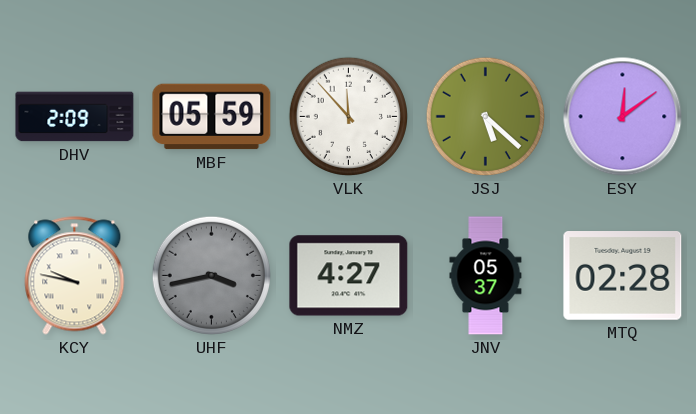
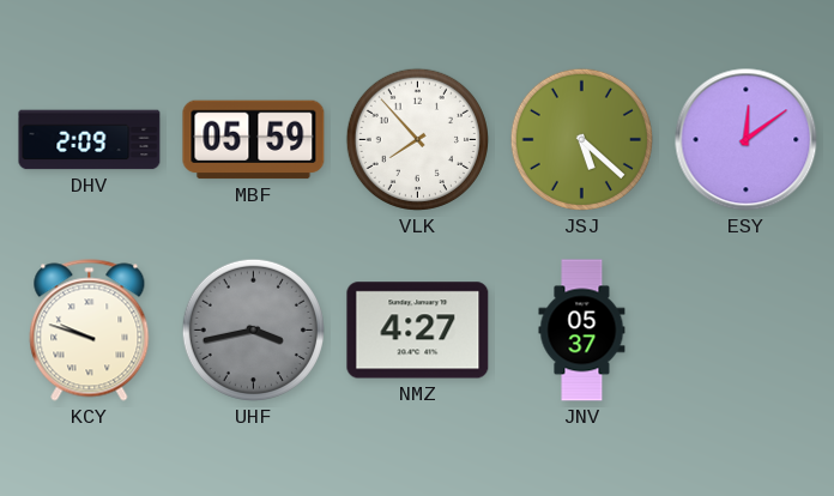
VLK: 11:53 -> 7:53
KCY: 9:47 -> 9:48
MTQ: 02:28 -> none
